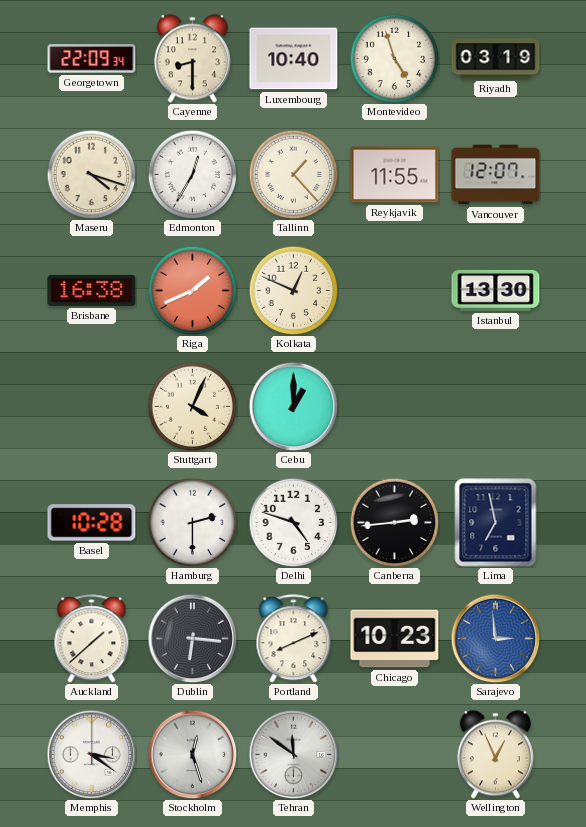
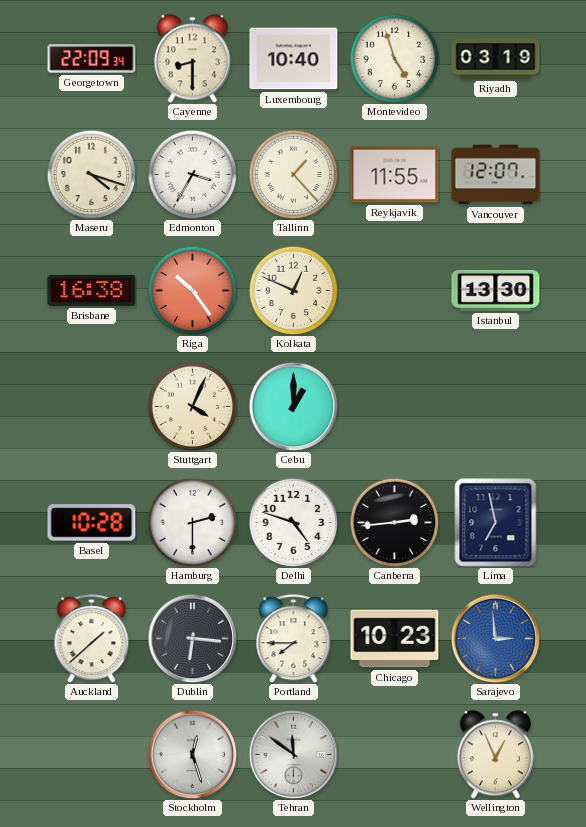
Edmonton: 12:35 -> 3:35
Riga: 1:41 -> 10:24
Portland: 8:11 -> 7:45
Memphis: 3:21 -> none
